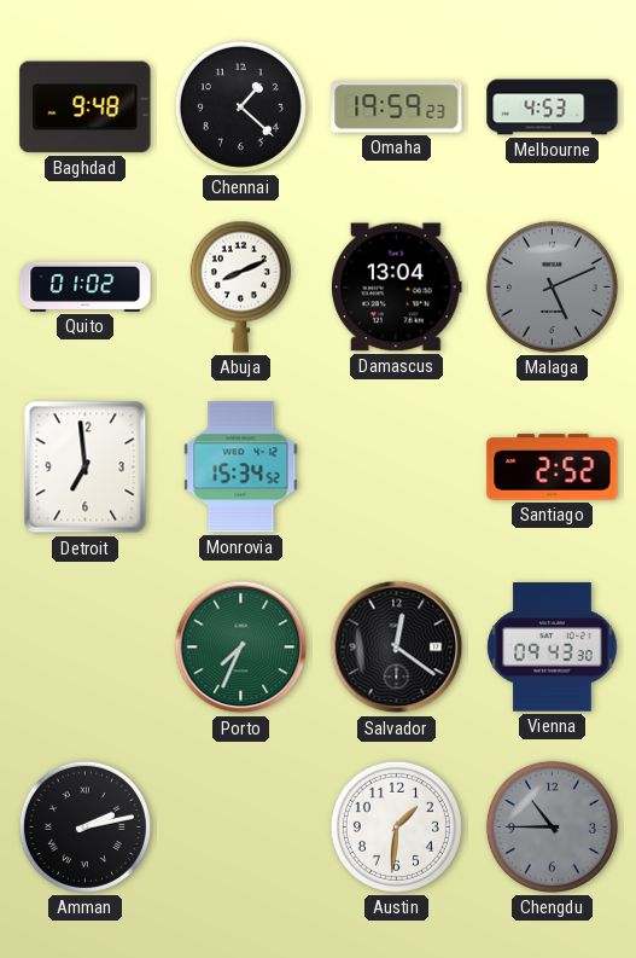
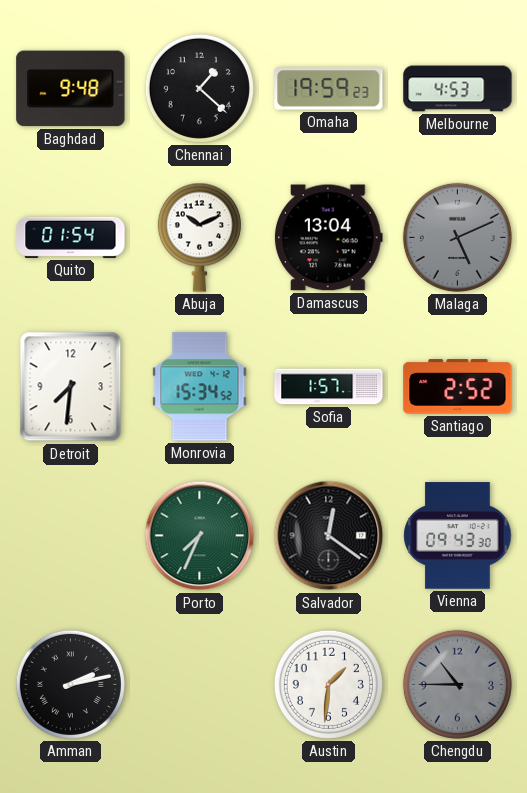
Quito: 01:02 -> 01:54
Abuja: 8:11 -> 10:11
Detroit: 6:59 -> 7:31
Sofia: none -> 1:57
